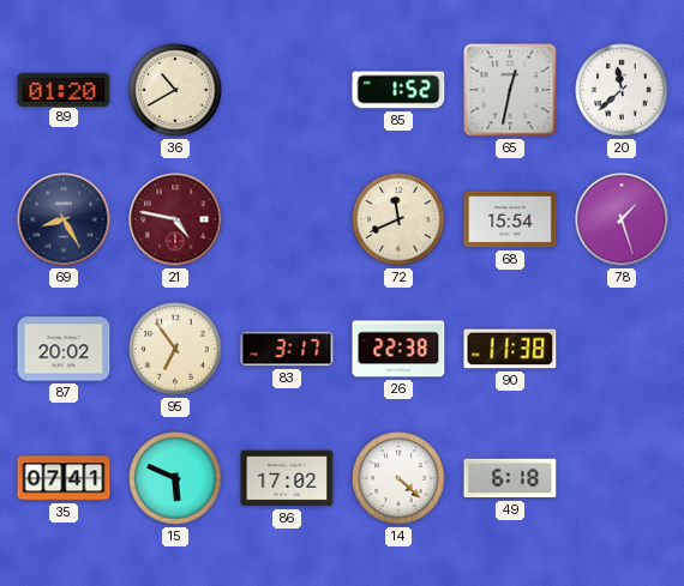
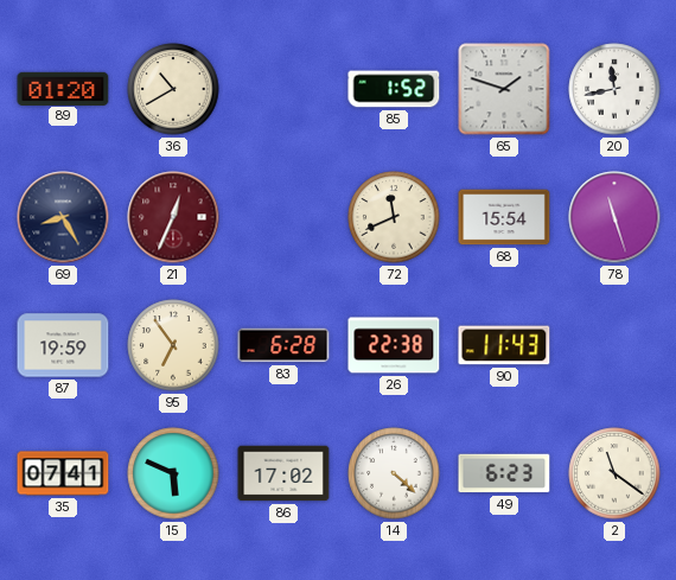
65: 12:32 -> 1:48
20: 11:38 -> 11:43
21: 4:47 -> 12:34
78: 1:27 -> 11:27
87: 20:02 -> 19:59
83: 3:17 -> 6:28
90: 11:38 -> 11:43
49: 6:18 -> 6:23
2: none -> 11:21
